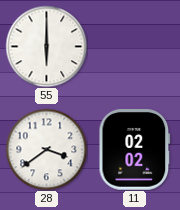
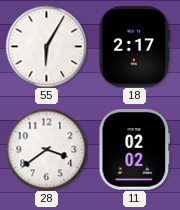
55: 6:00 -> 6:05
18: none -> 2:17
